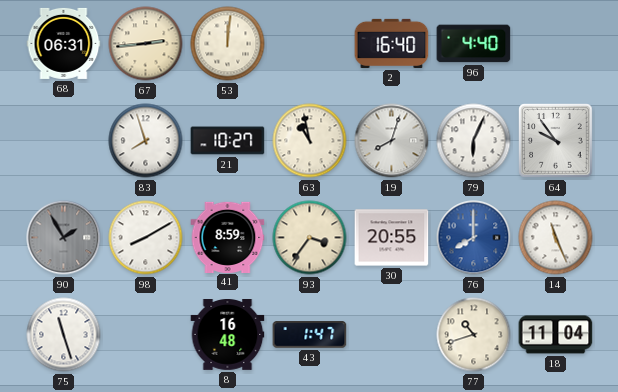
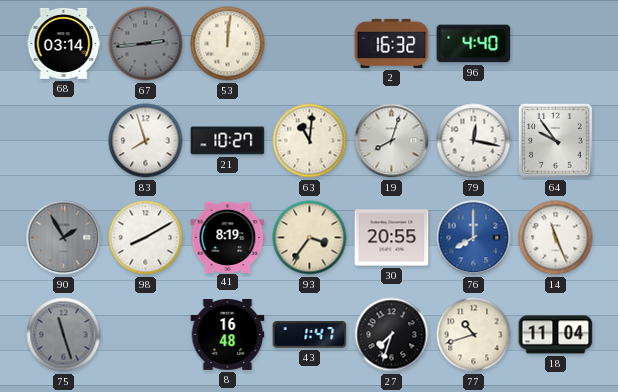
68: 06:31 -> 03:14
67 dial: cream -> grey
2: 16:40 -> 16:32
63: 10:58 -> 11:01
79: 6:04 -> 12:17
41: 8:59 -> 8:19
75 dial: white -> grey
27: none -> 7:33
